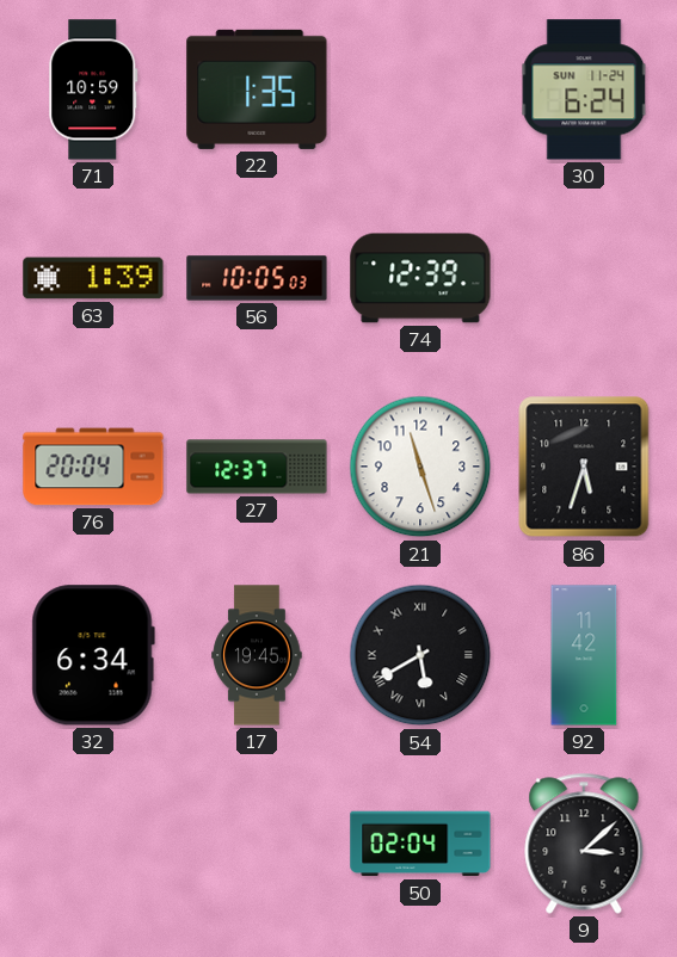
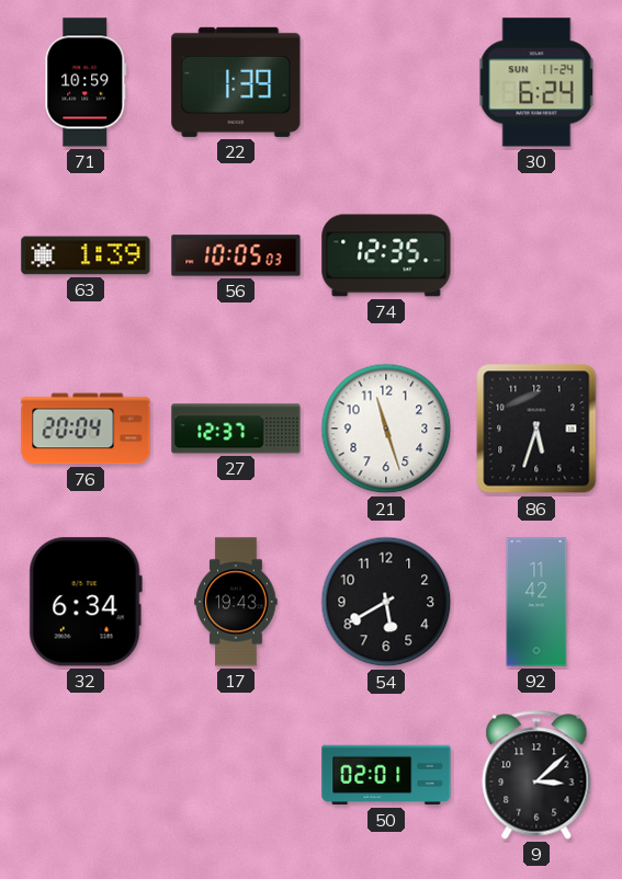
22: 1:35 -> 1:39
74: 12:39 -> 12:35
17: 19:45 -> 19:43
54 numerals: Roman -> Arabic
50: 02:04 -> 02:01
